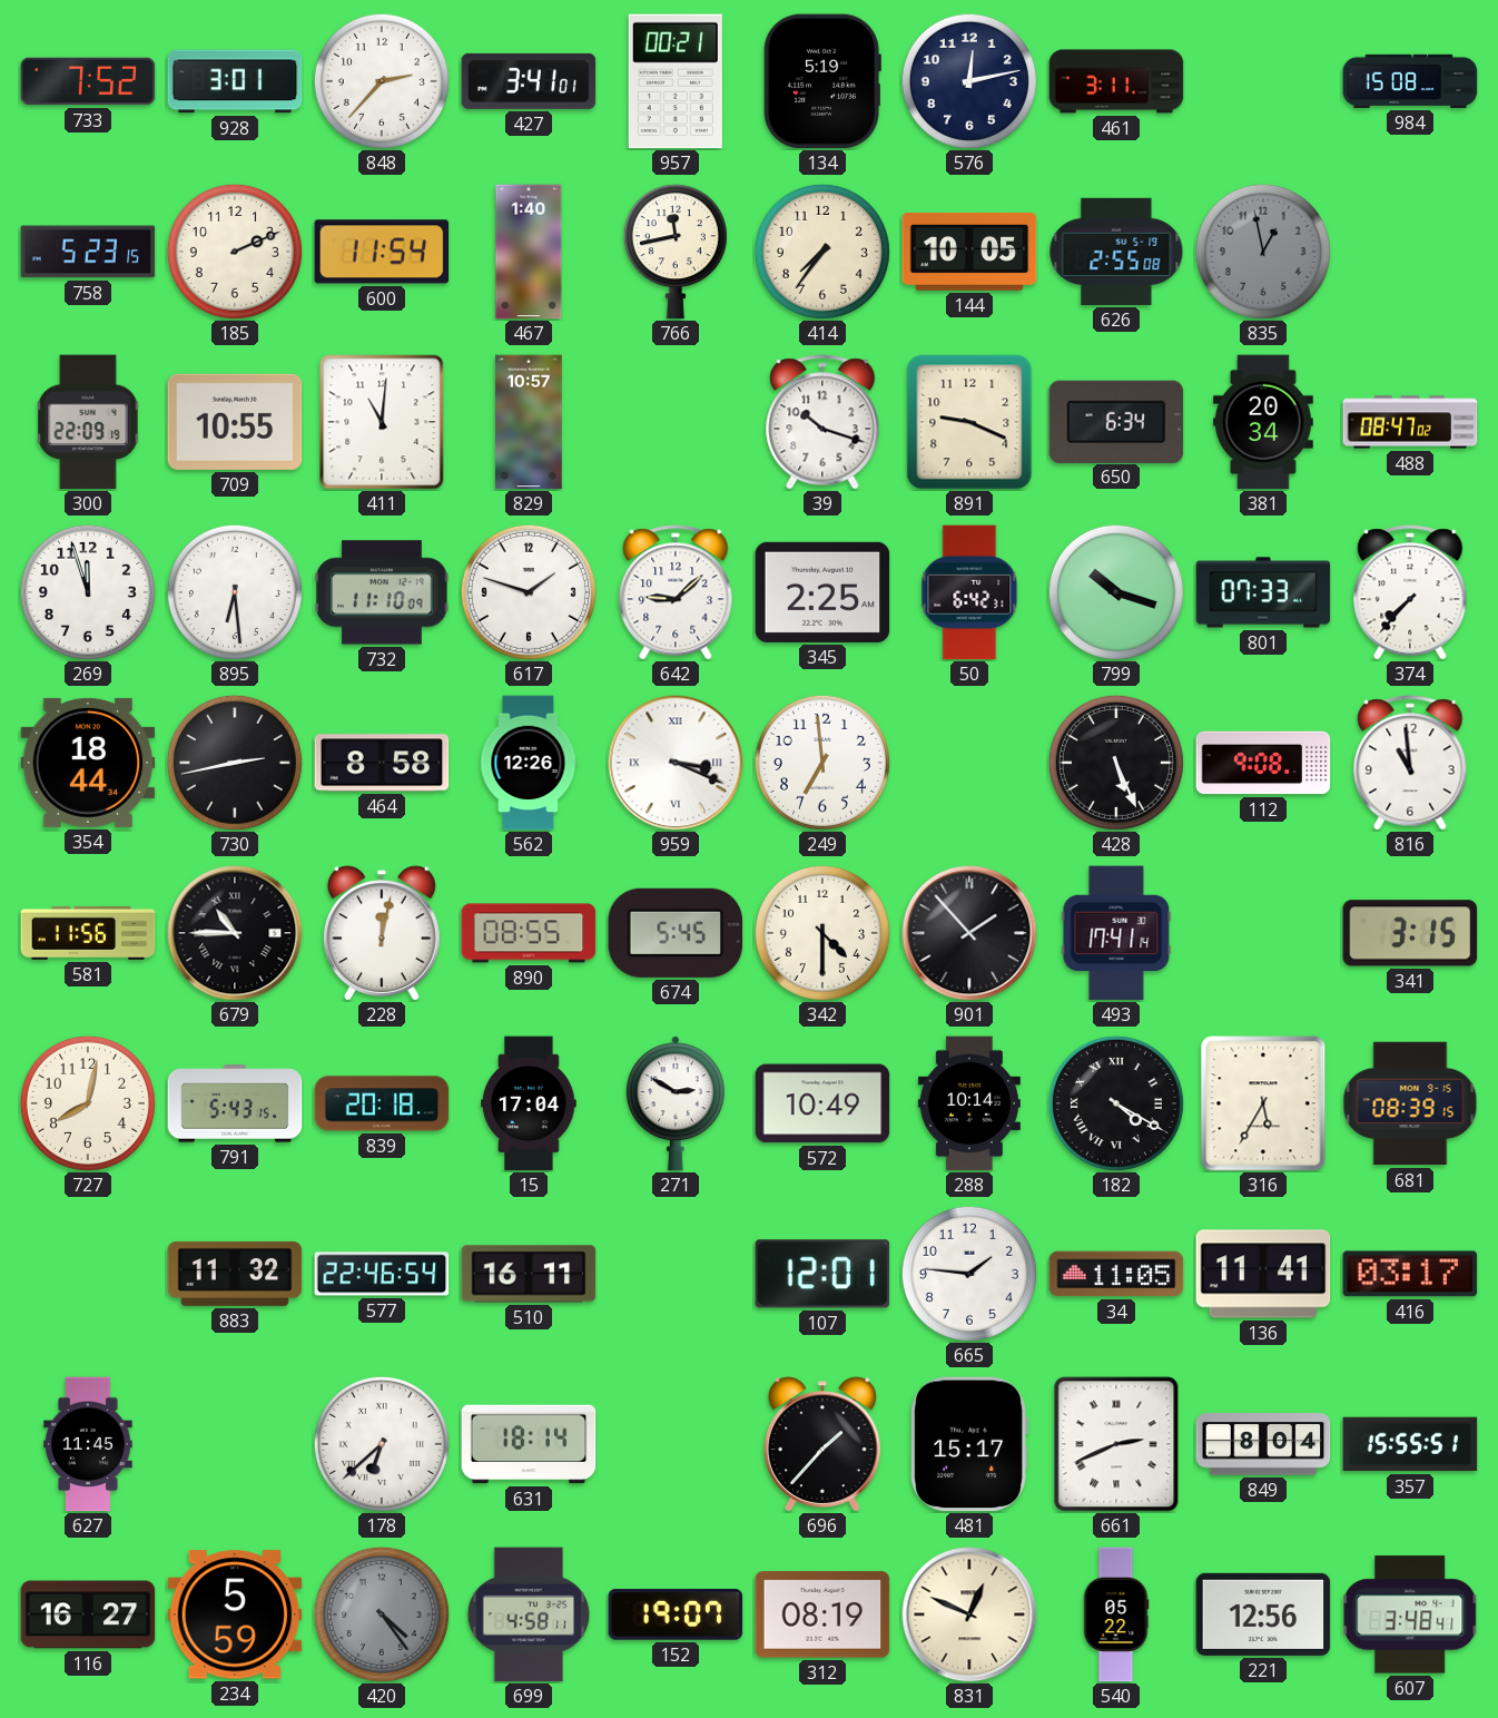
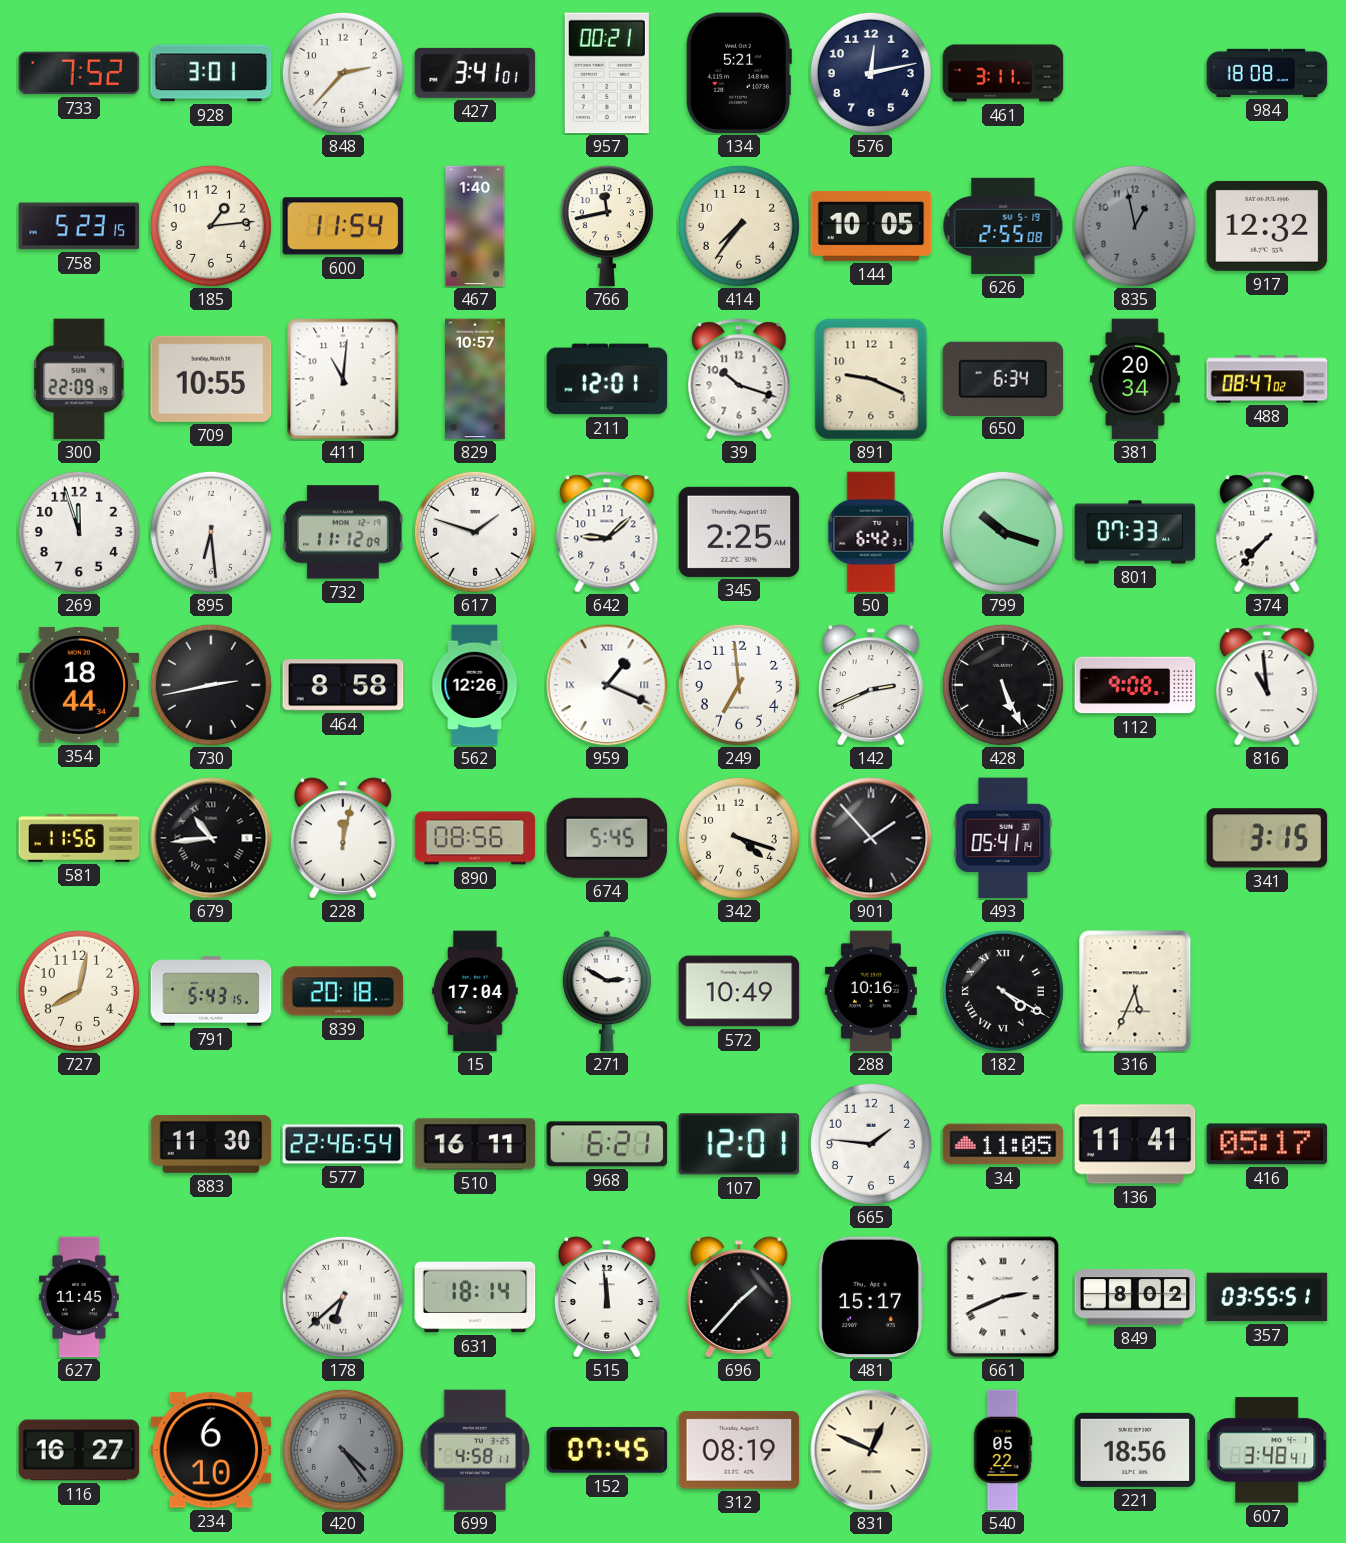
134: 5:19 -> 5:21
984: 15:08 -> 18:08
185: 2:11 -> 1:14
917: none -> 12:32
211: none -> 12:01
732: 11:10 -> 11:12
959: 3:19 -> 1:19
142: none -> 2:41
679: 10:45 -> 10:44
890: 08:55 -> 08:56
342: 4:30 -> 4:18
493: 17:41 -> 05:41
288: 10:14 -> 10:16
316: 5:35 -> 5:34
681: 08:39 -> none
883: 11:32 -> 11:30
968: none -> 6:21
416: 03:17 -> 05:17
515: none -> 11:59
849: 8:04 -> 8:02
357: 15:55 -> 03:55
234: 5:59 -> 6:10
152: 19:07 -> 07:45
221: 12:56 -> 18:56
